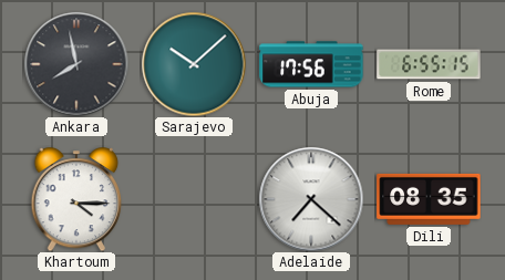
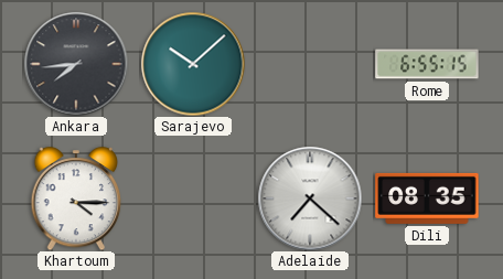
Ankara: 7:58 -> 7:44
Abuja: 17:56 -> none
